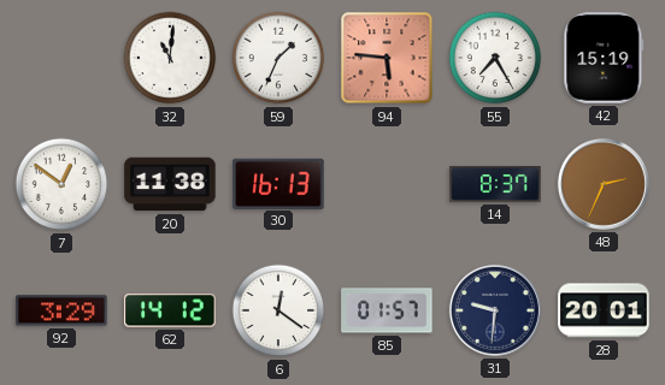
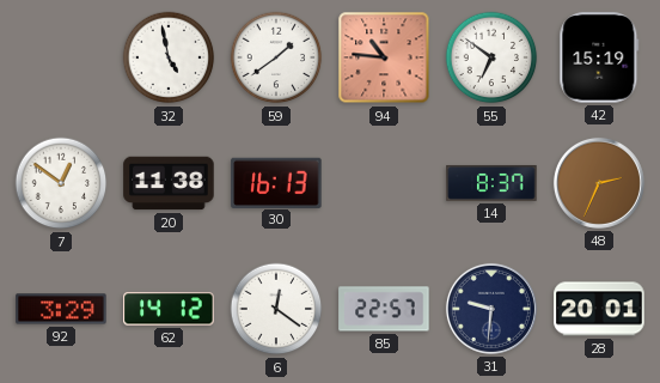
32: 11:01 -> 4:58
59: 1:34 -> 1:39
94: 5:46 -> 10:46
55: 7:25 -> 6:51
85: 01:57 -> 22:57
